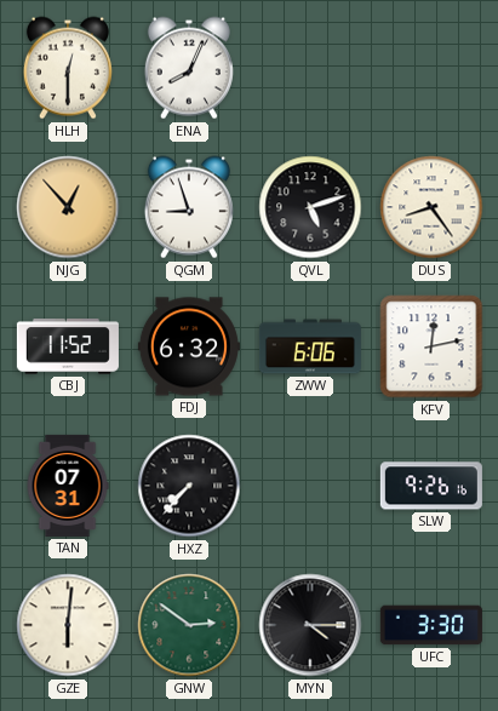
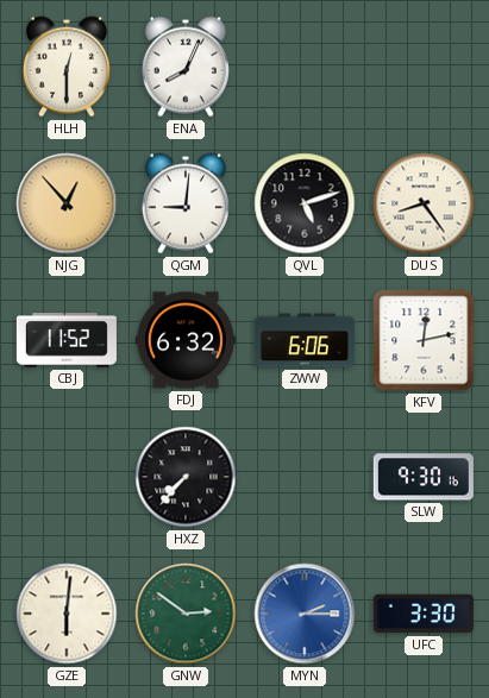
QGM: 8:57 -> 9:01
TAN: 07:31 -> none
SLW: 9:26 -> 9:30
MYN: 4:15 -> 2:15
MYN dial: black -> blue
